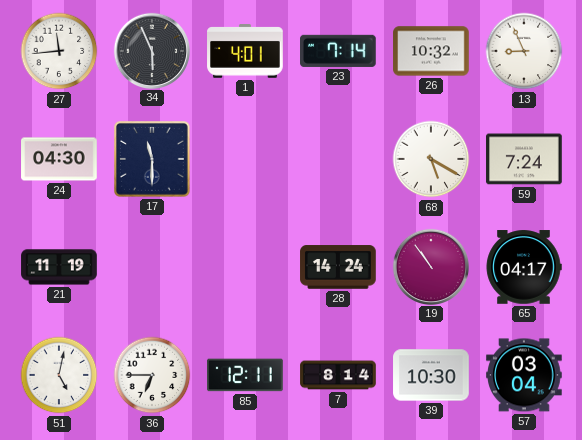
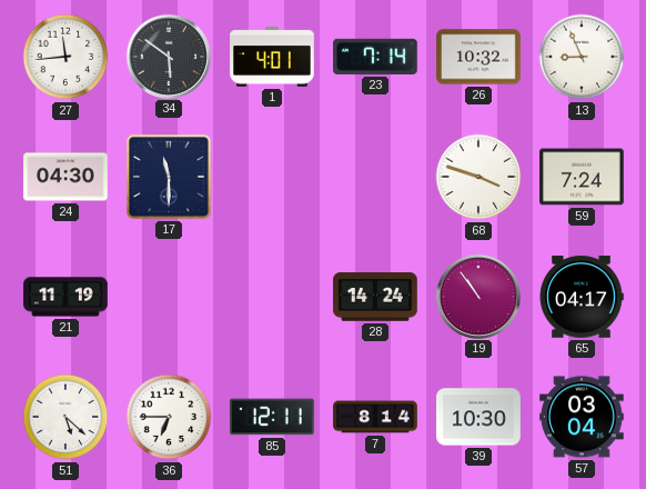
34: 5:56 -> 5:51
68: 5:20 -> 3:48
51: 5:02 -> 5:22
